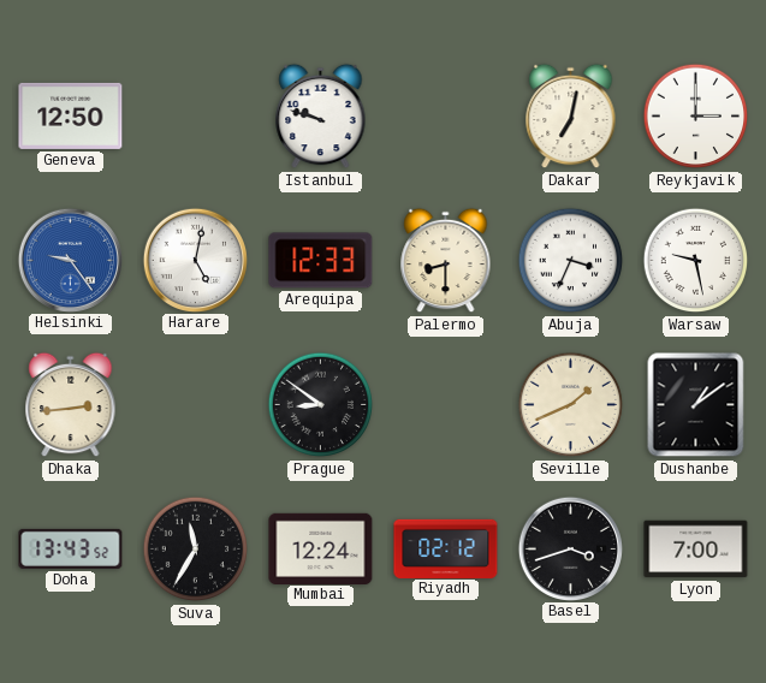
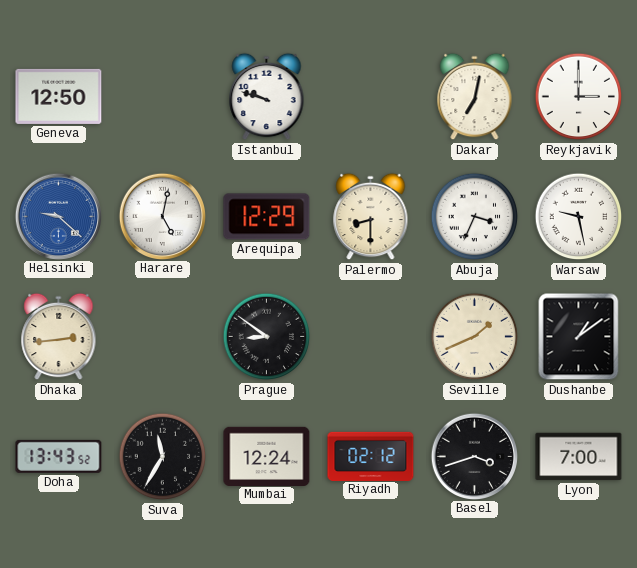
Helsinki: 9:24 -> 9:22
Arequipa: 12:33 -> 12:29
